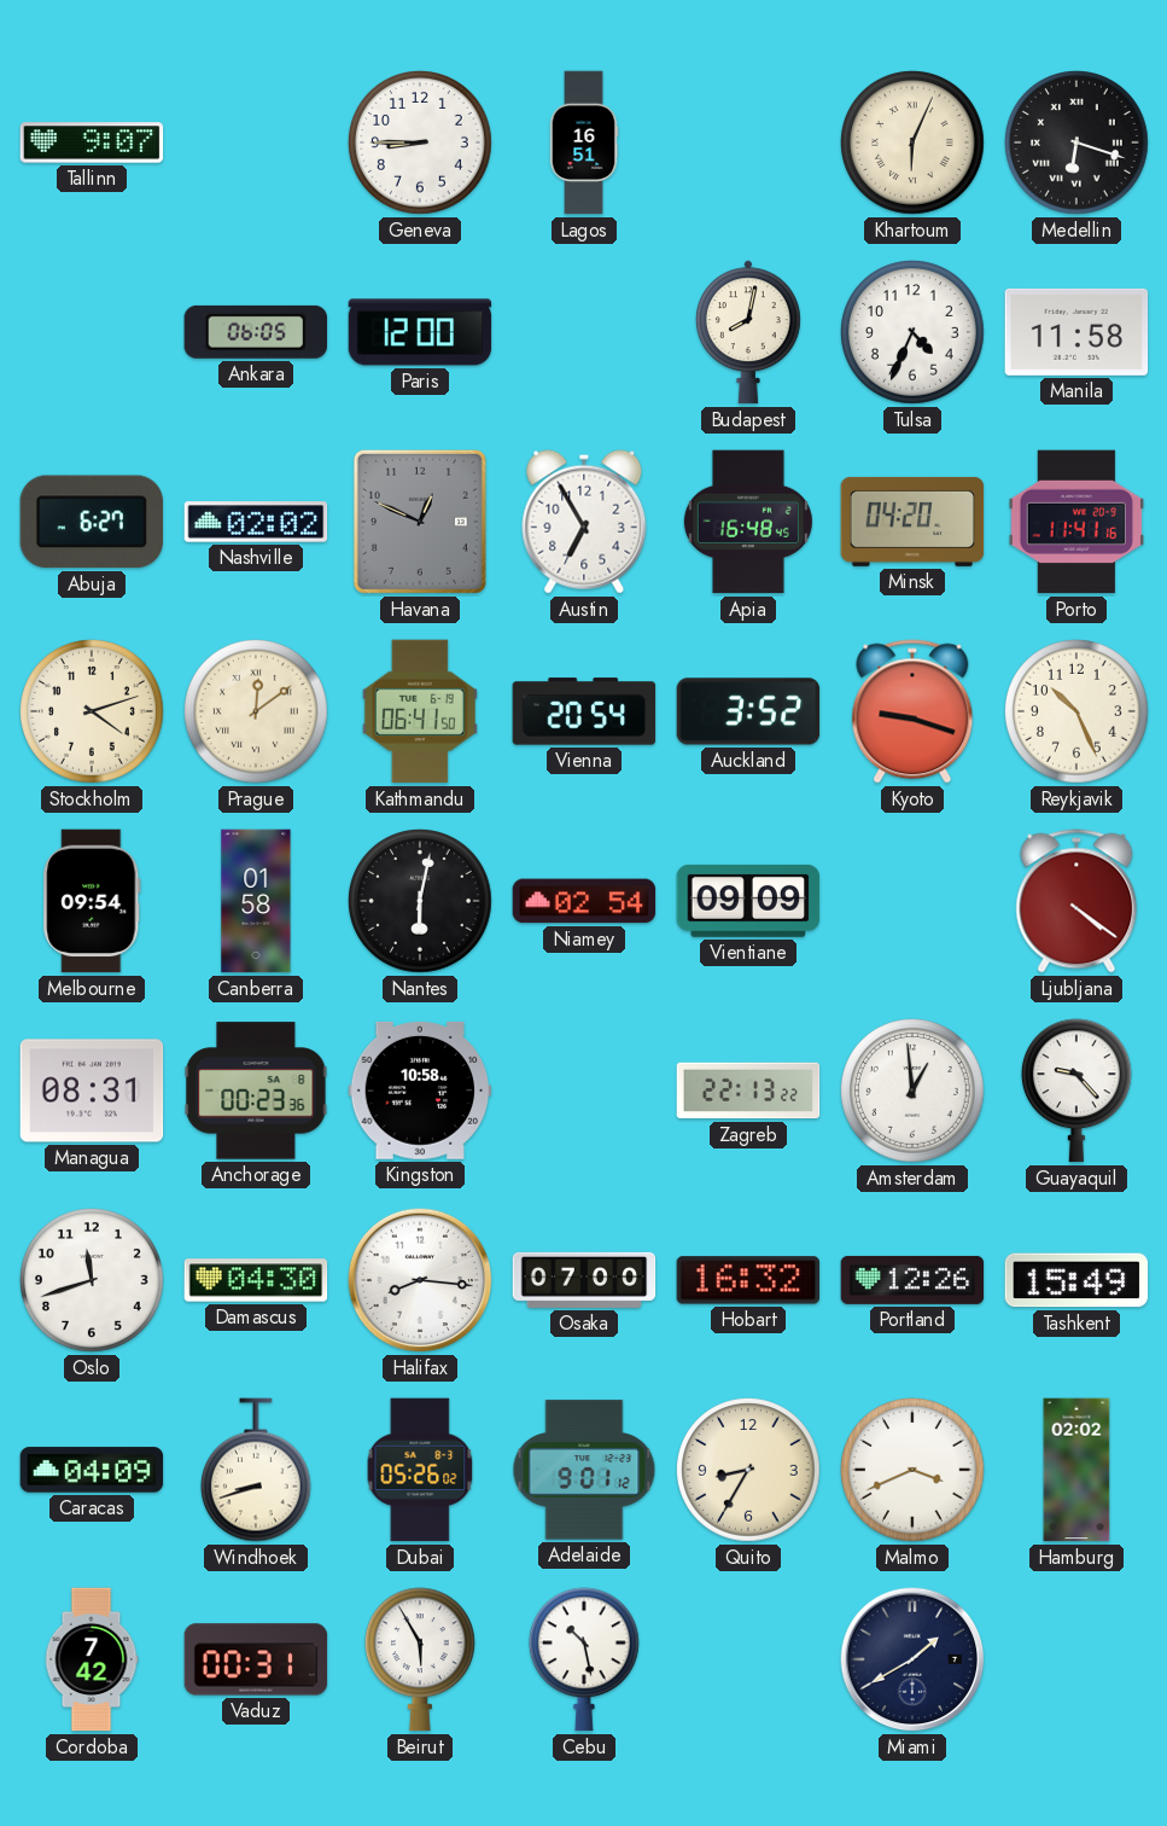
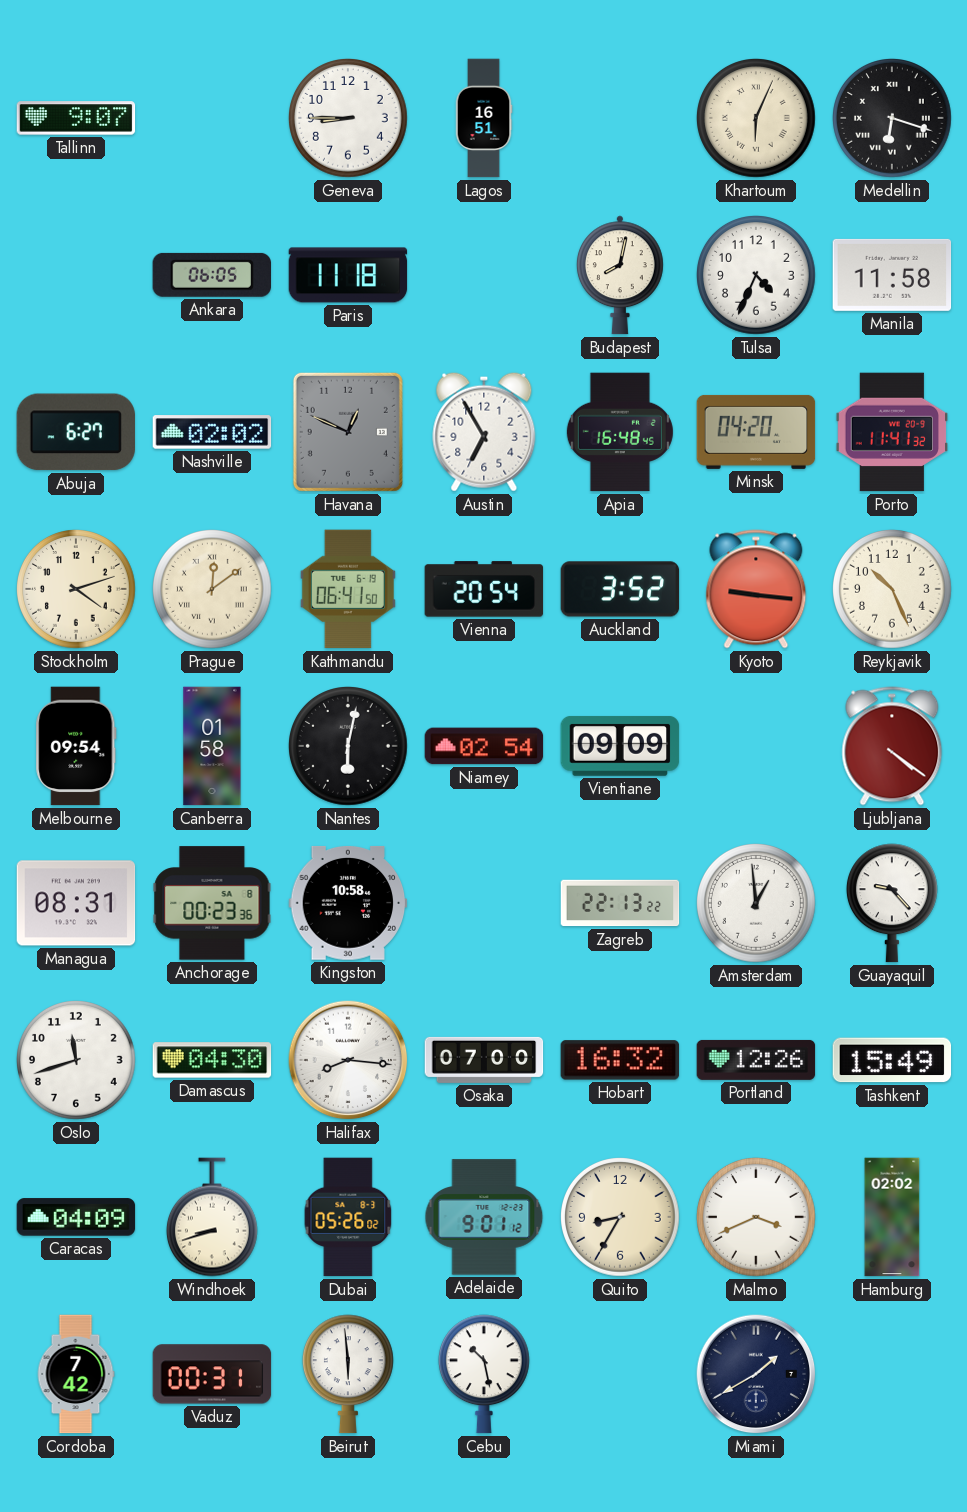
Paris: 12:00 -> 11:18
Porto: 11:41:16 -> 11:41:32
Kyoto: 9:18 -> 9:16
Beirut: 5:55 -> 5:59
